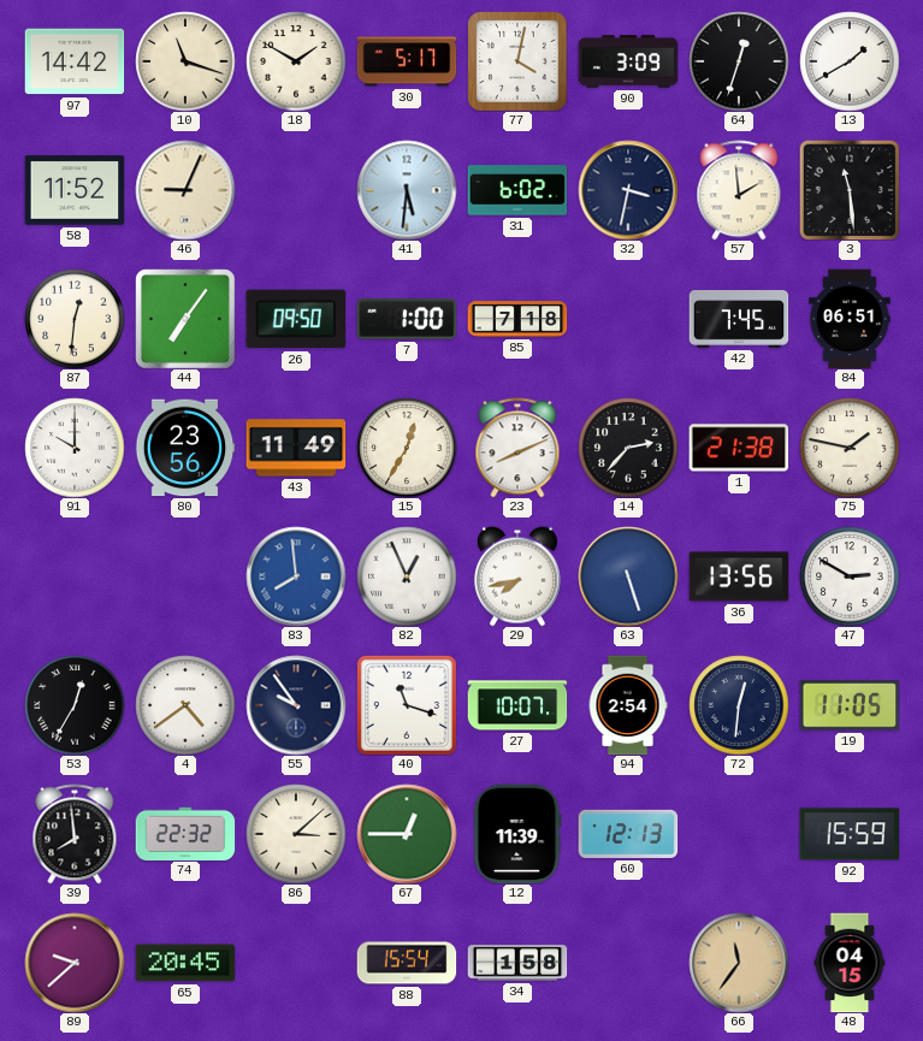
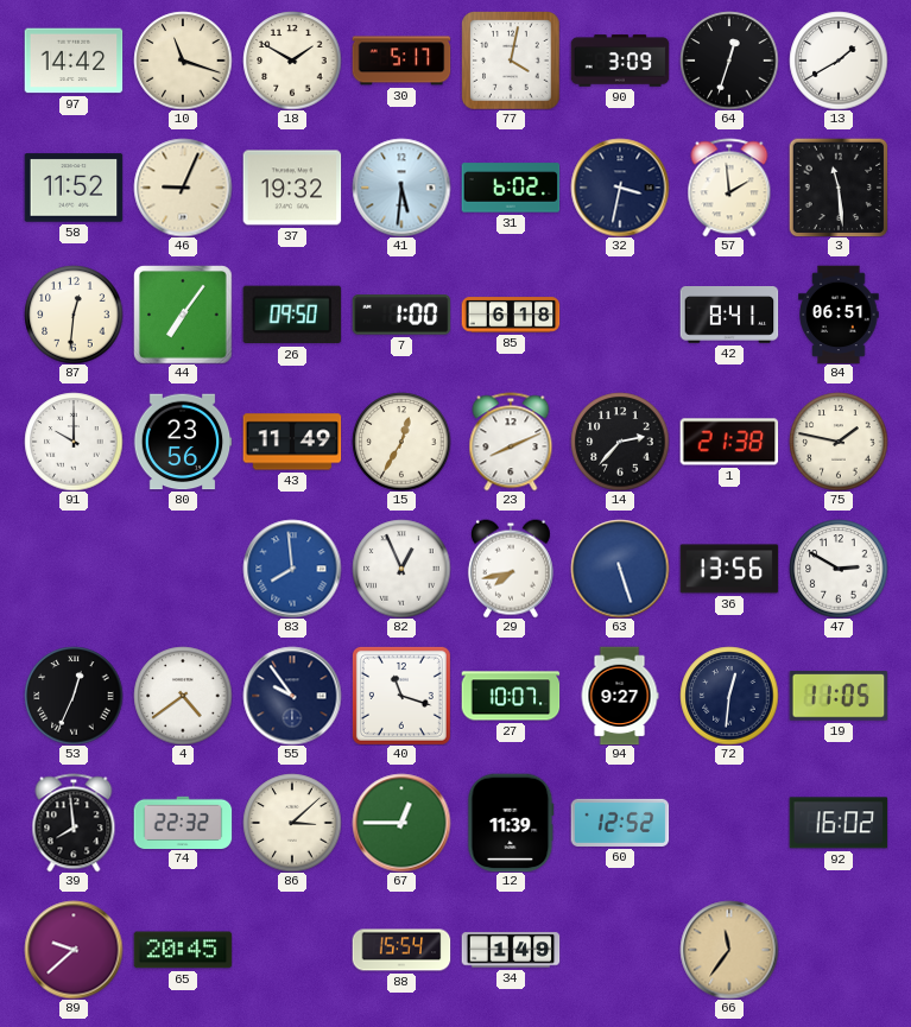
37: none -> 19:32
85: 7:18 -> 6:18
42: 7:45 -> 8:41
53: 12:35 -> 12:34
94: 2:54 -> 9:27
60: 12:13 -> 12:52
92: 15:59 -> 16:02
34: 1:58 -> 1:49
48: 04:15 -> none
